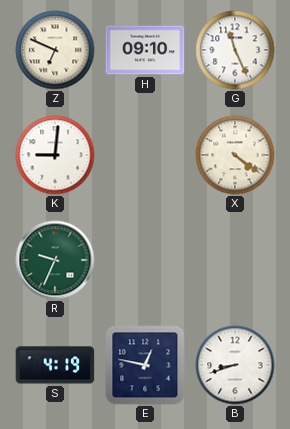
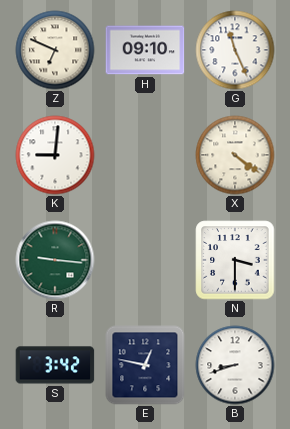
R: 9:34 -> 9:16
N: none -> 3:30
S: 4:19 -> 3:42
